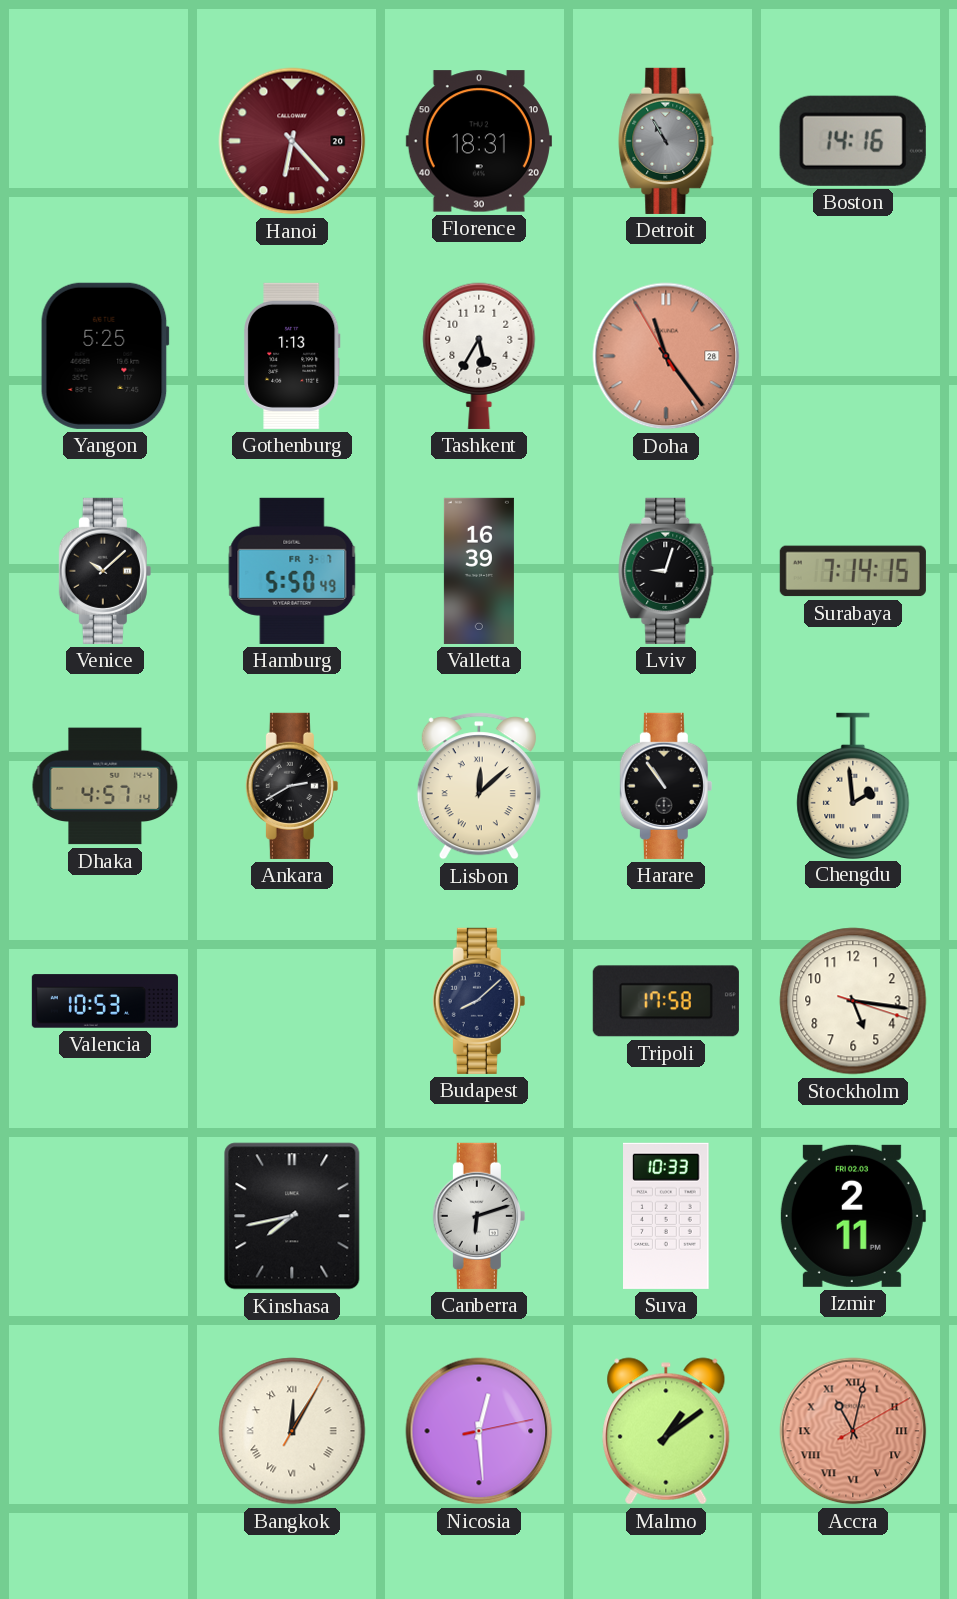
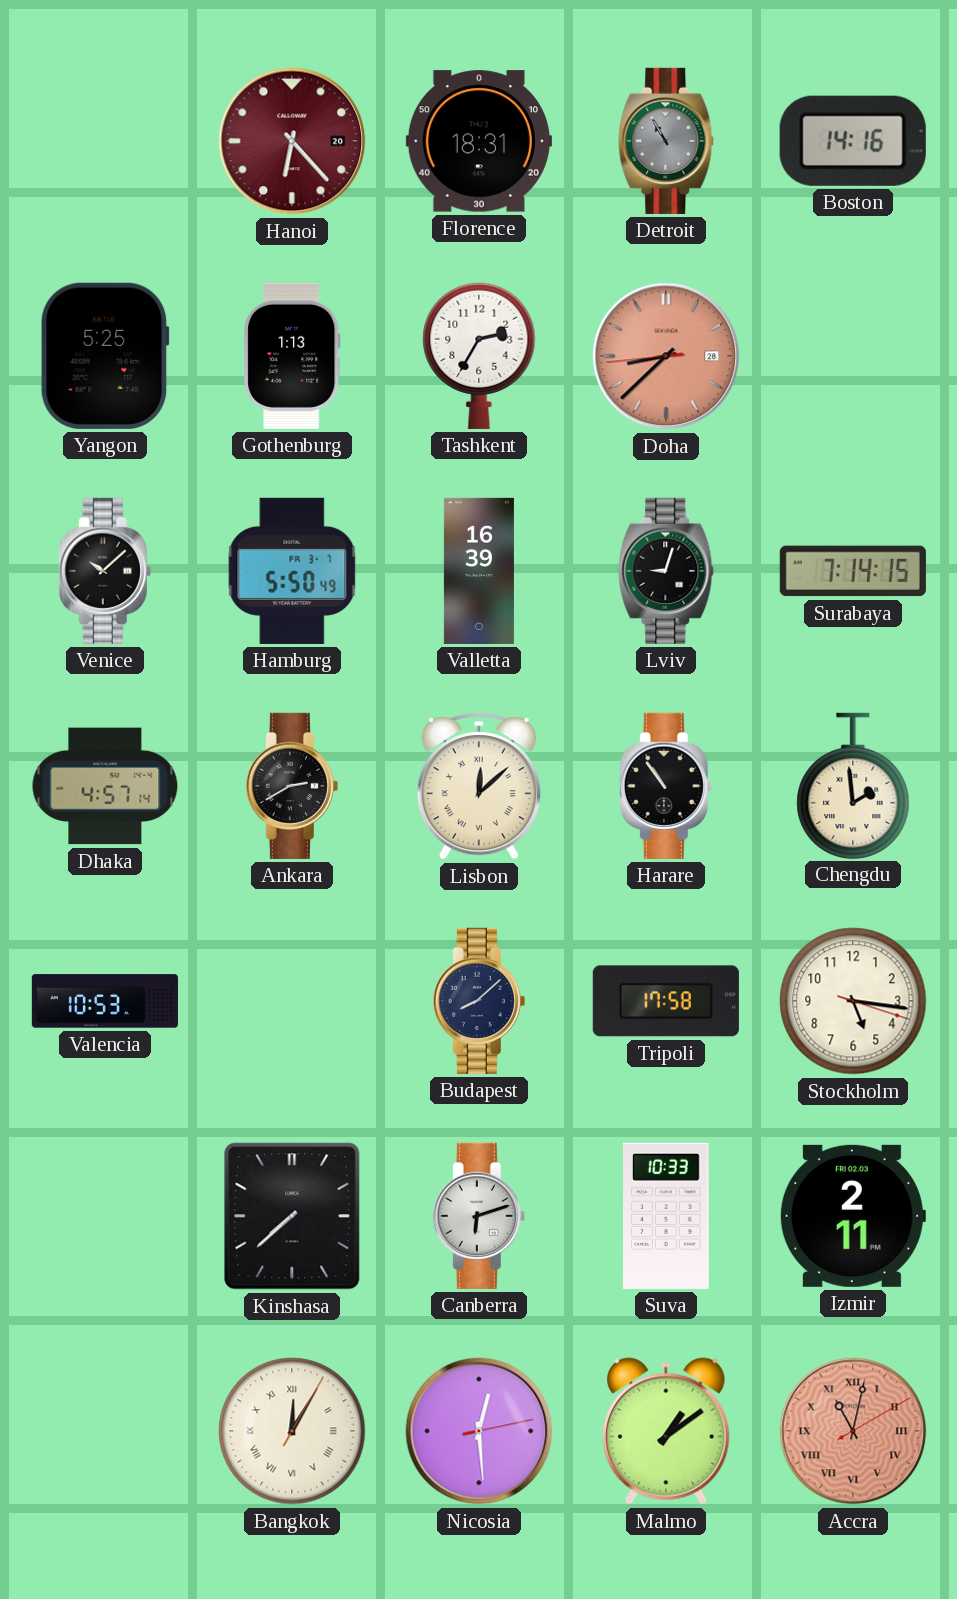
Tashkent: 5:35 -> 2:35
Doha: 11:23 -> 8:37
Kinshasa: 7:43 -> 7:38
